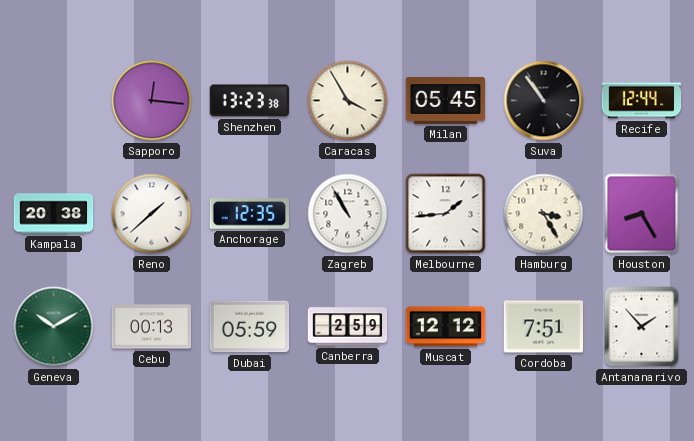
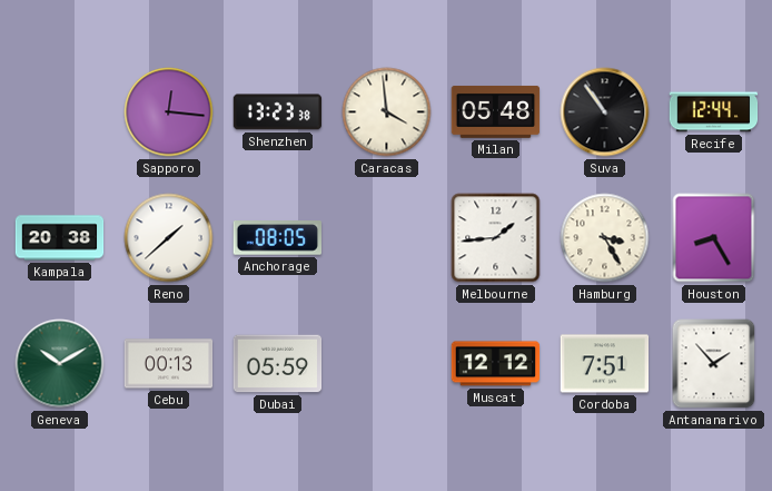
Caracas: 3:55 -> 3:59
Milan: 05:45 -> 05:48
Anchorage: 12:35 -> 08:05
Zagreb: 10:55 -> none
Canberra: 2:59 -> none
